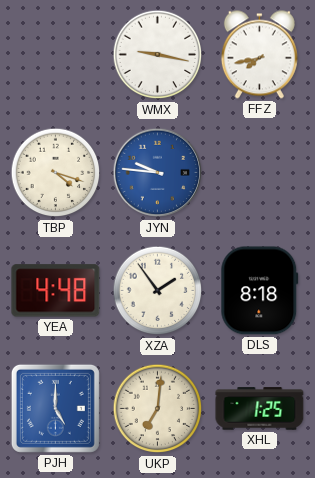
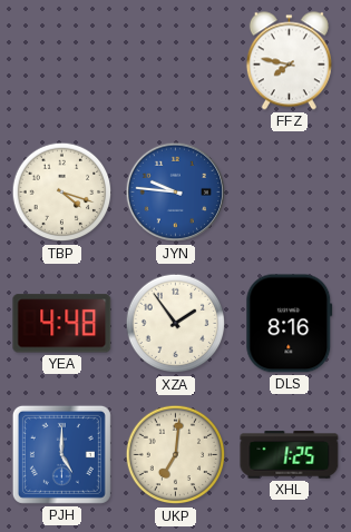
WMX: 9:17 -> none
FFZ: 7:43 -> 7:47
DLS: 8:18 -> 8:16
